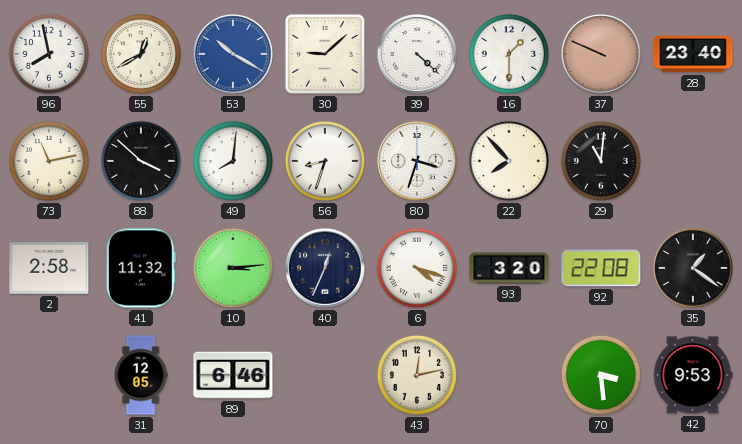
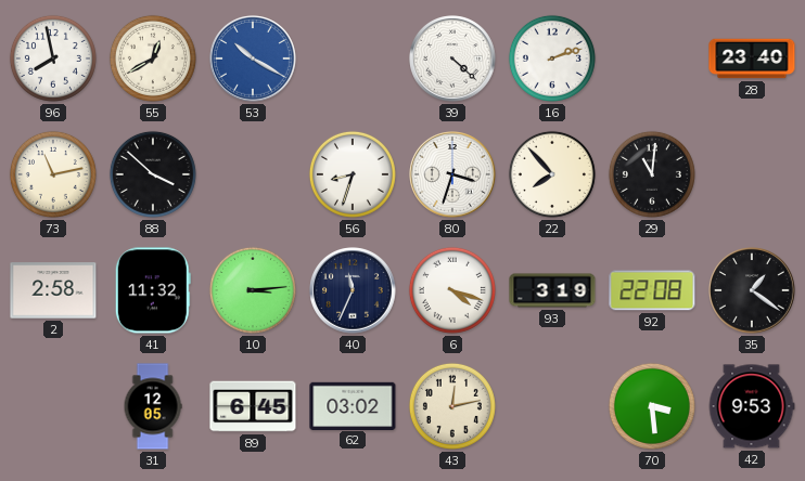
30: 9:08 -> none
16: 1:30 -> 2:12
37: 9:49 -> none
49: 8:01 -> none
40: 12:34 -> 11:34
93: 3:20 -> 3:19
89: 6:46 -> 6:45
62: none -> 03:02
